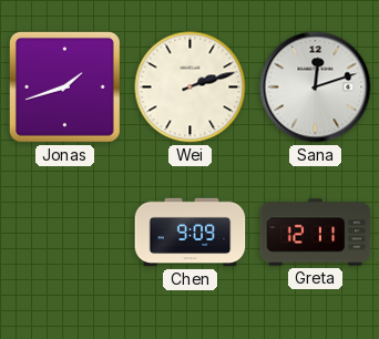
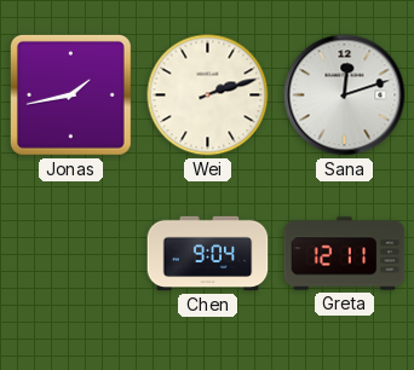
Jonas: 1:42 -> 1:43
Chen: 9:09 -> 9:04
